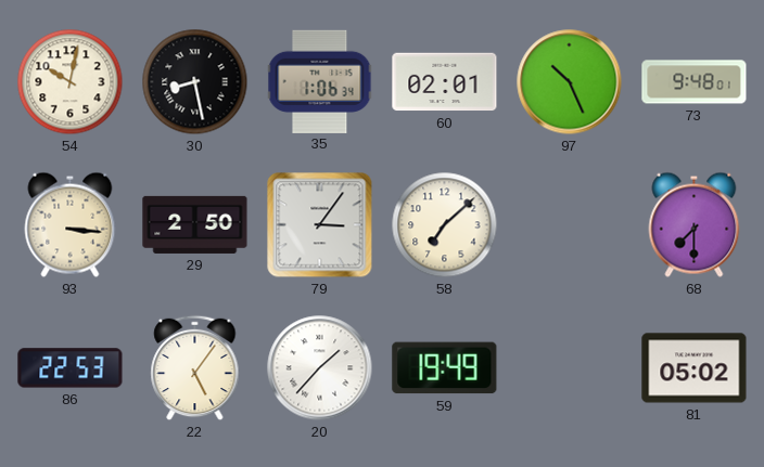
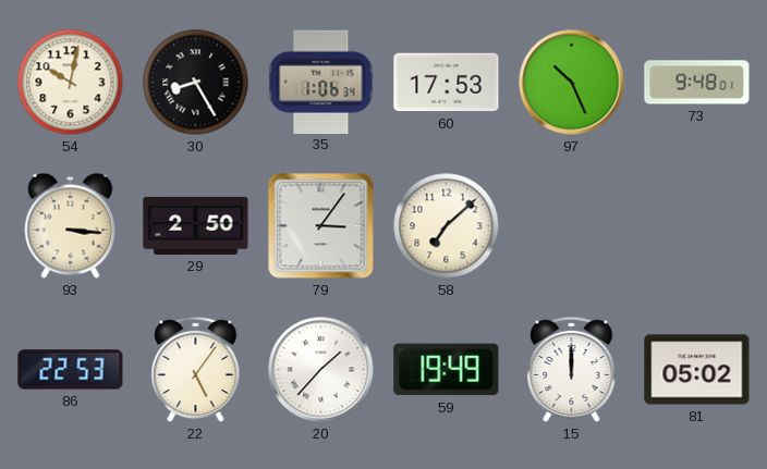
30: 8:28 -> 8:25
60: 02:01 -> 17:53
68: 7:30 -> none
15: none -> 12:00
